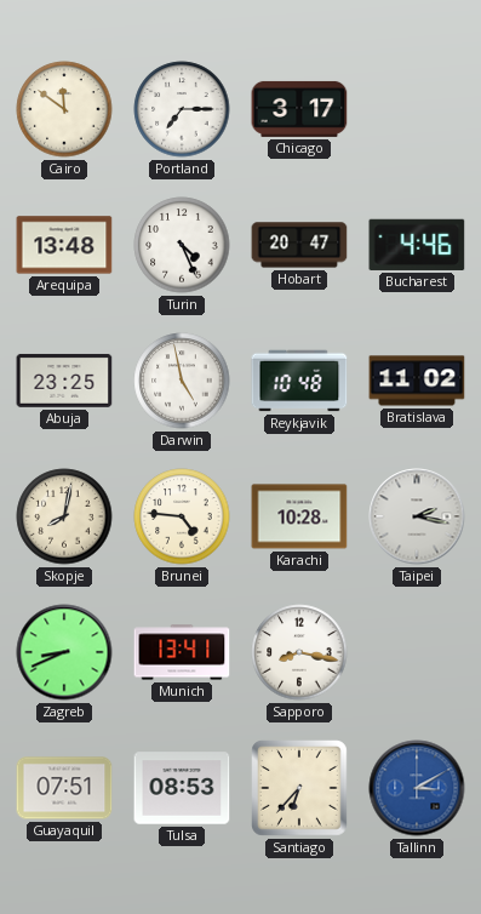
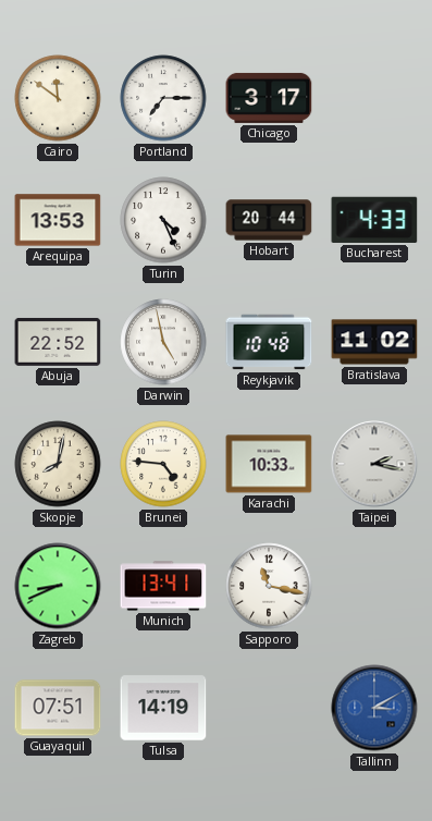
Arequipa: 13:48 -> 13:53
Hobart: 20:47 -> 20:44
Bucharest: 4:46 -> 4:33
Abuja: 23:25 -> 22:52
Karachi: 10:28 -> 10:33
Sapporo: 8:17 -> 11:17
Tulsa: 08:53 -> 14:19
Santiago: 6:37 -> none
